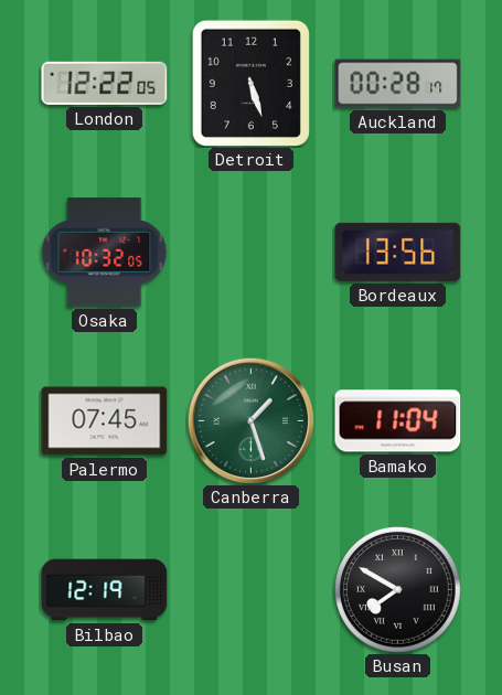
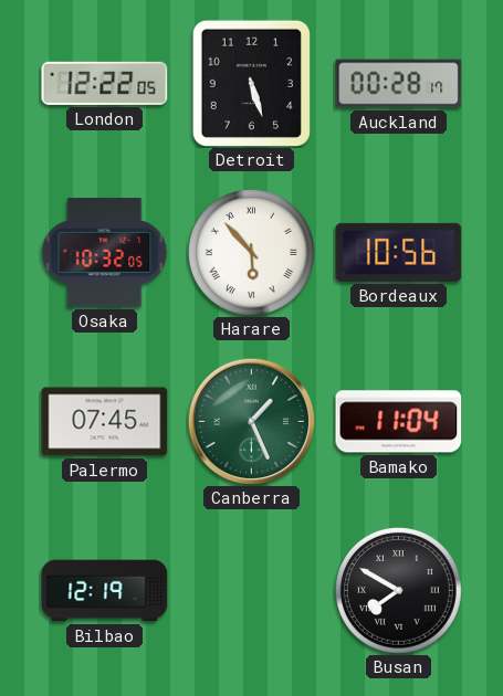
Harare: none -> 5:53
Bordeaux: 13:56 -> 10:56
Canberra: 1:27 -> 1:26
